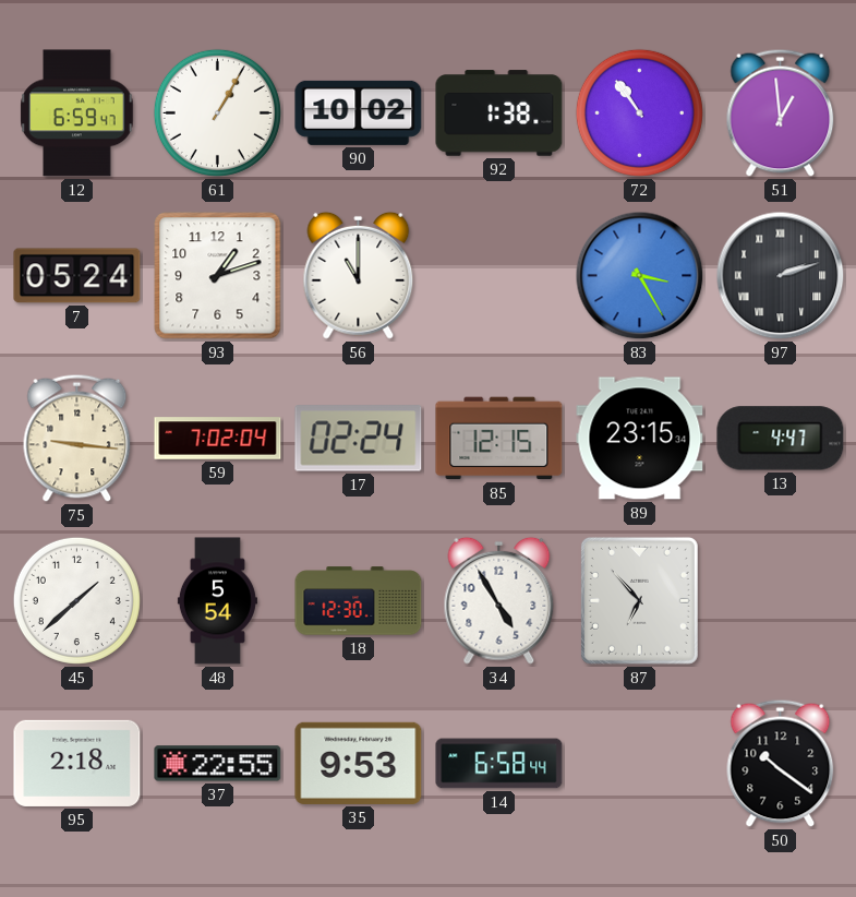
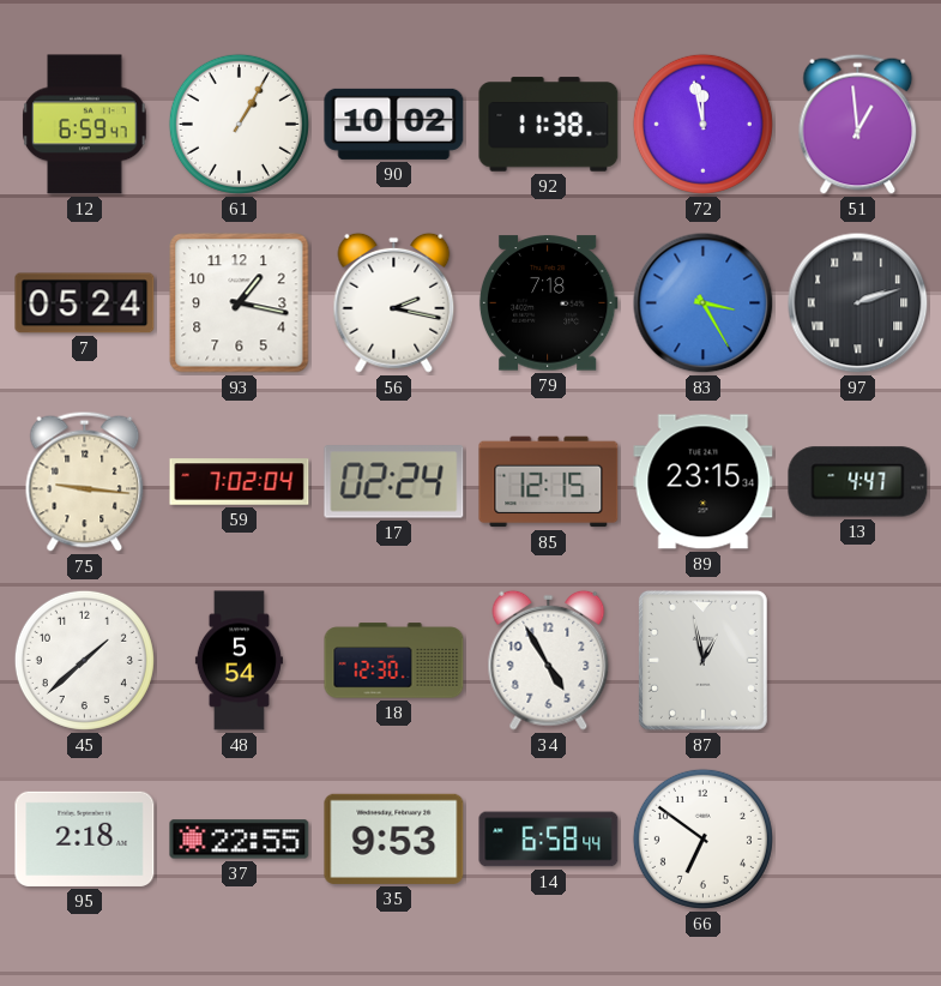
92: 1:38 -> 11:38
72: 10:54 -> 11:58
93: 1:12 -> 1:17
56: 11:00 -> 2:17
79: none -> 7:18
87: 6:53 -> 12:58
66: none -> 6:51
50: 10:21 -> none
